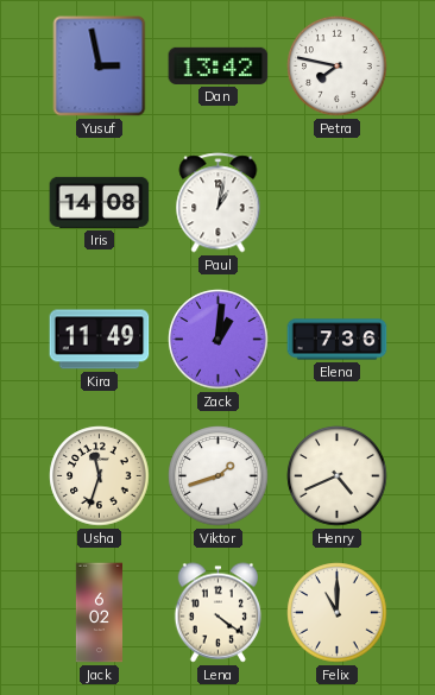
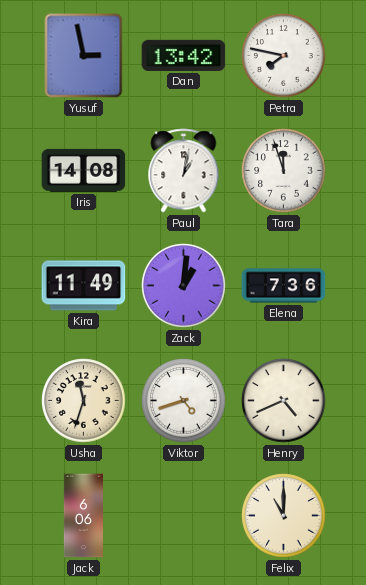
Tara: none -> 11:57
Viktor: 1:42 -> 4:42
Jack: 6:02 -> 6:06
Lena: 4:21 -> none
